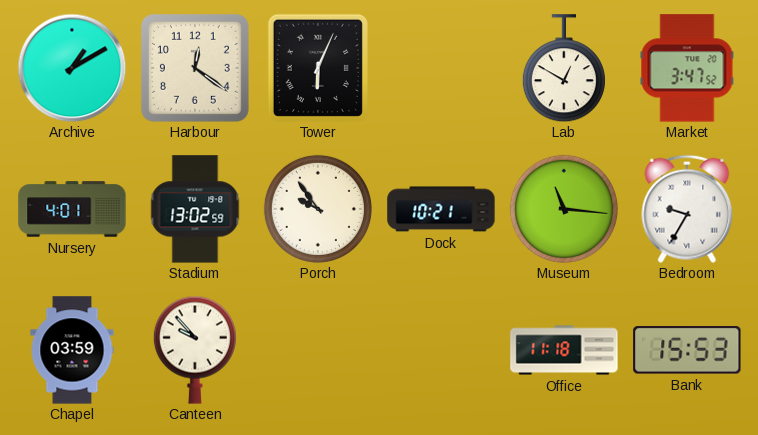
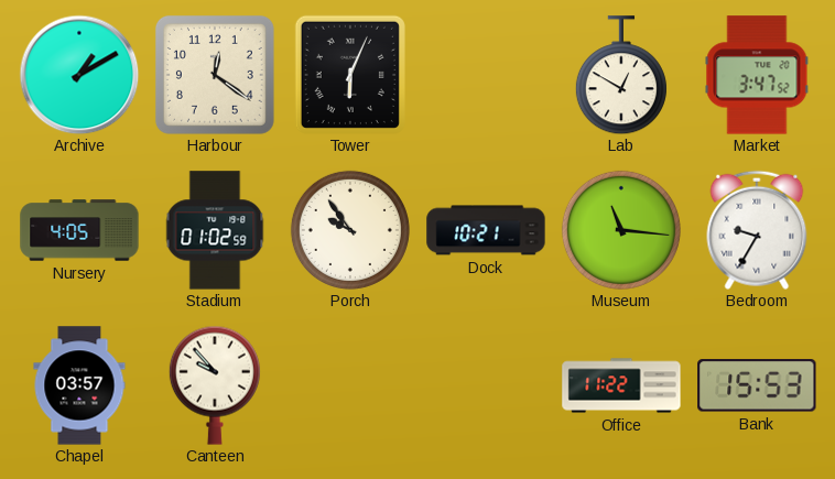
Nursery: 4:01 -> 4:05
Stadium: 13:02 -> 01:02
Chapel: 03:59 -> 03:57
Office: 11:18 -> 11:22
